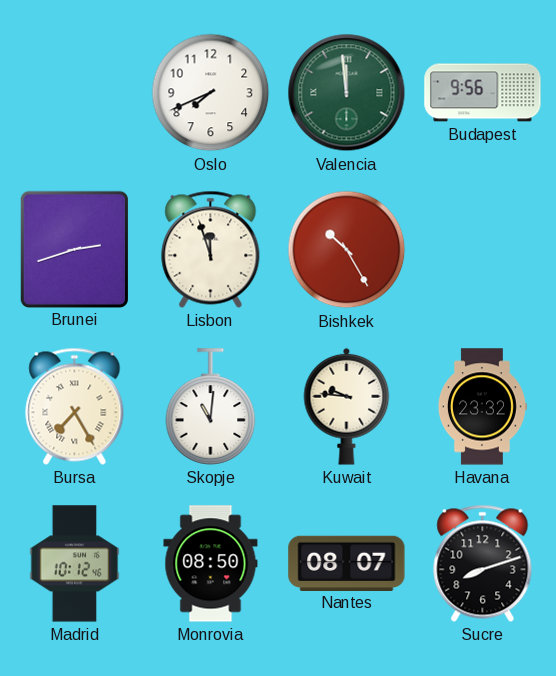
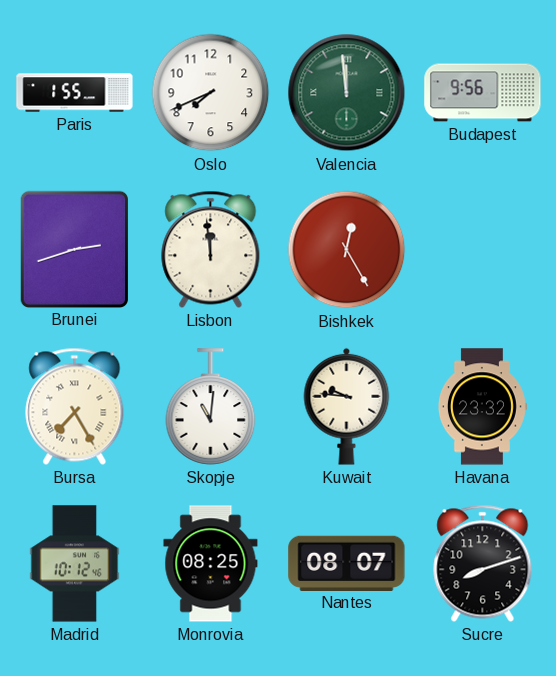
Paris: none -> 1:55
Lisbon: 11:57 -> 11:59
Bishkek: 10:25 -> 12:25
Monrovia: 08:50 -> 08:25
